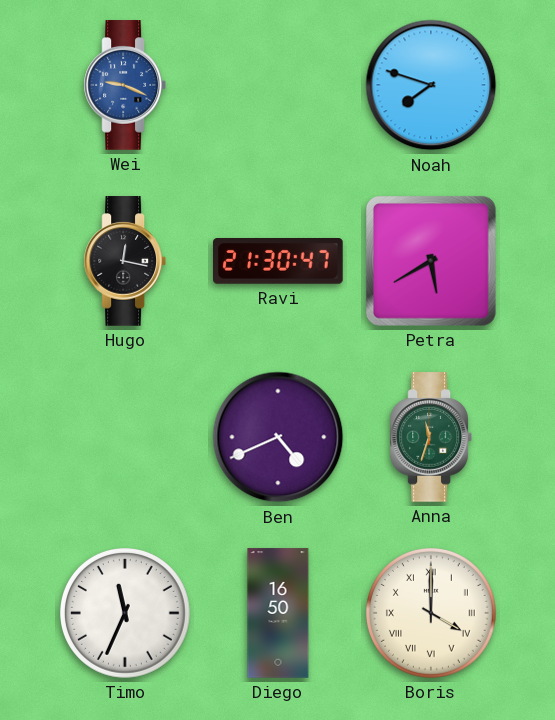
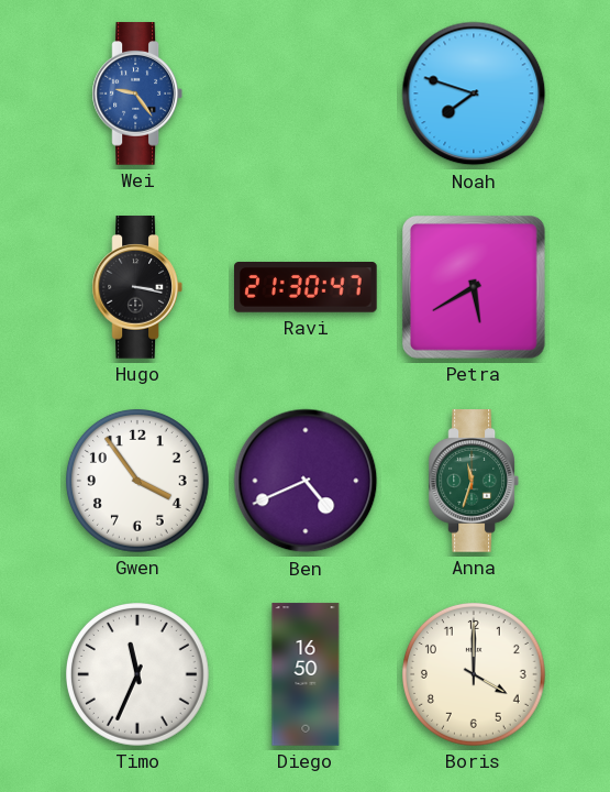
Wei: 9:19 -> 9:24
Hugo: 12:17 -> 3:17
Gwen: none -> 3:54
Boris numerals: Roman -> Arabic
